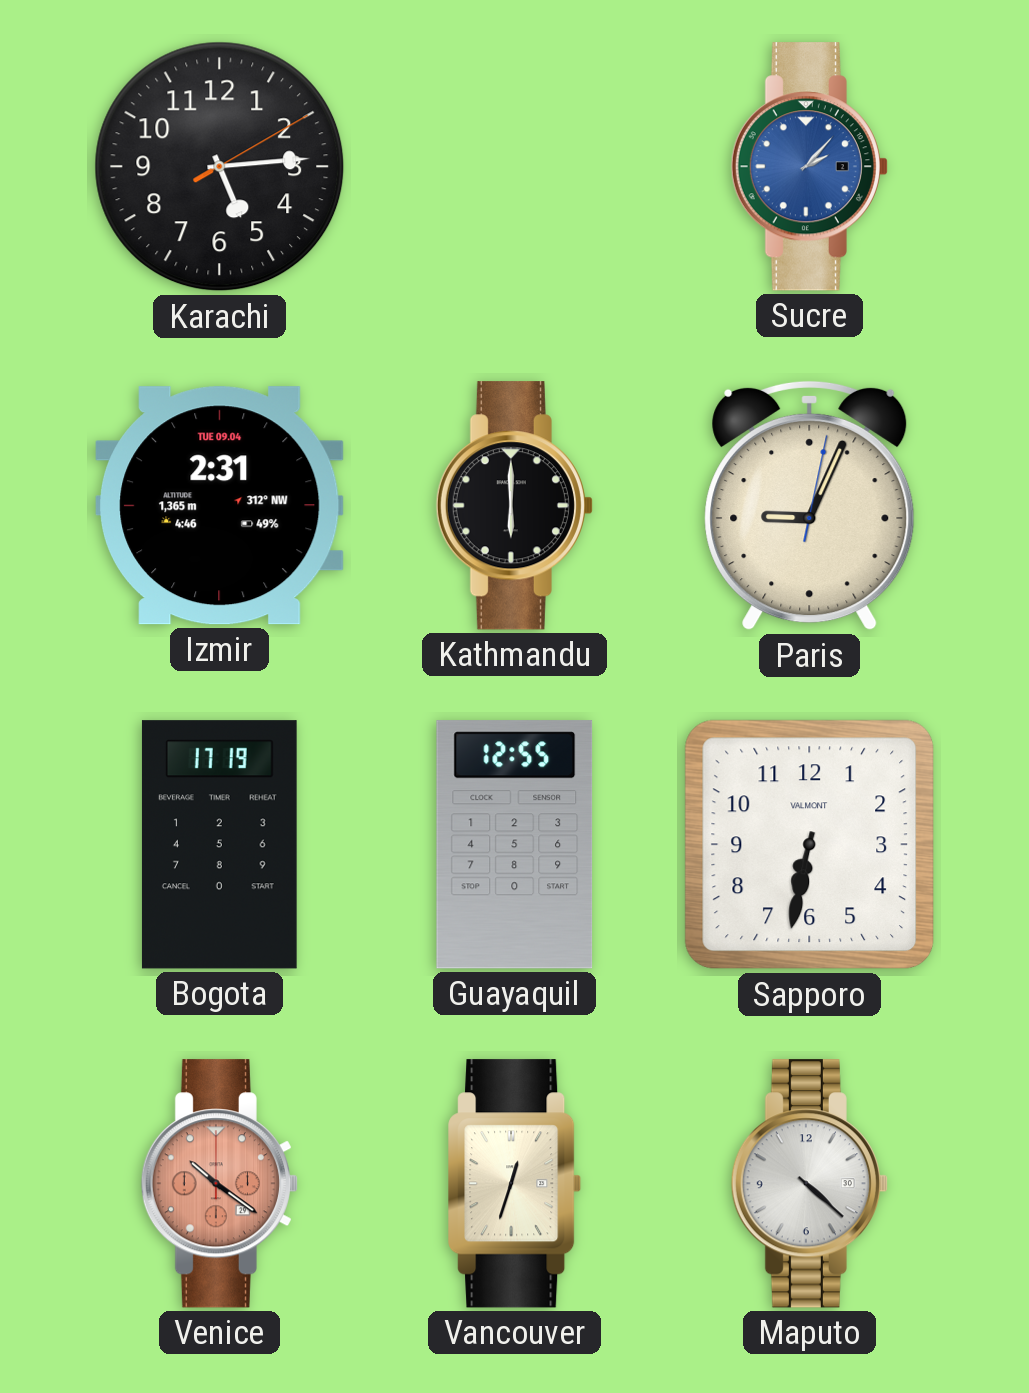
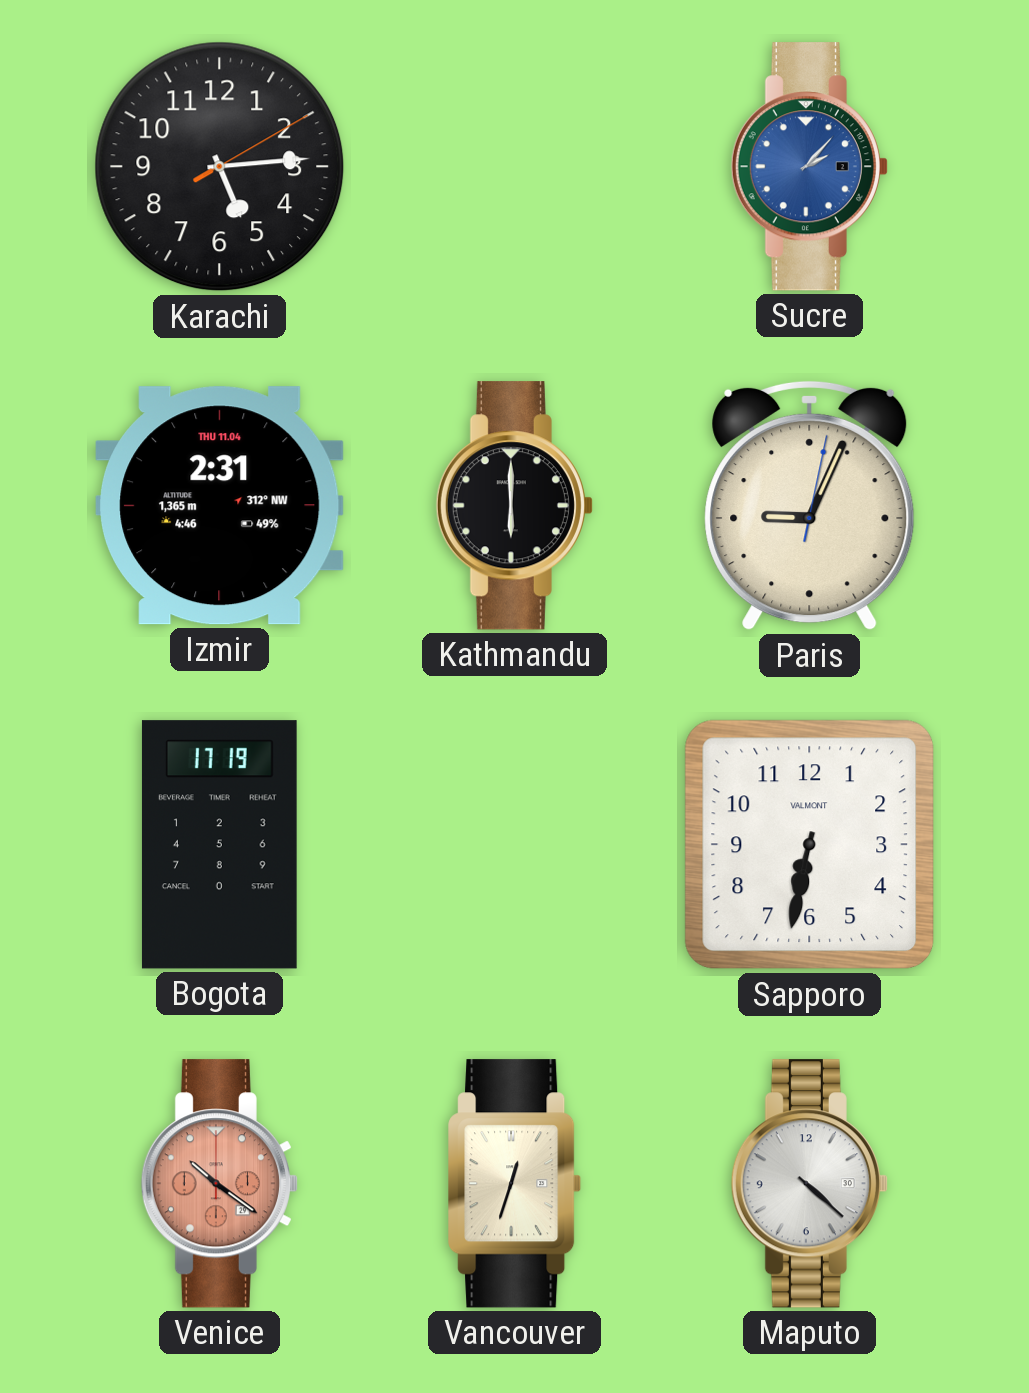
Izmir date: TUE 09.04 -> THU 11.04
Guayaquil: 12:55 -> none
